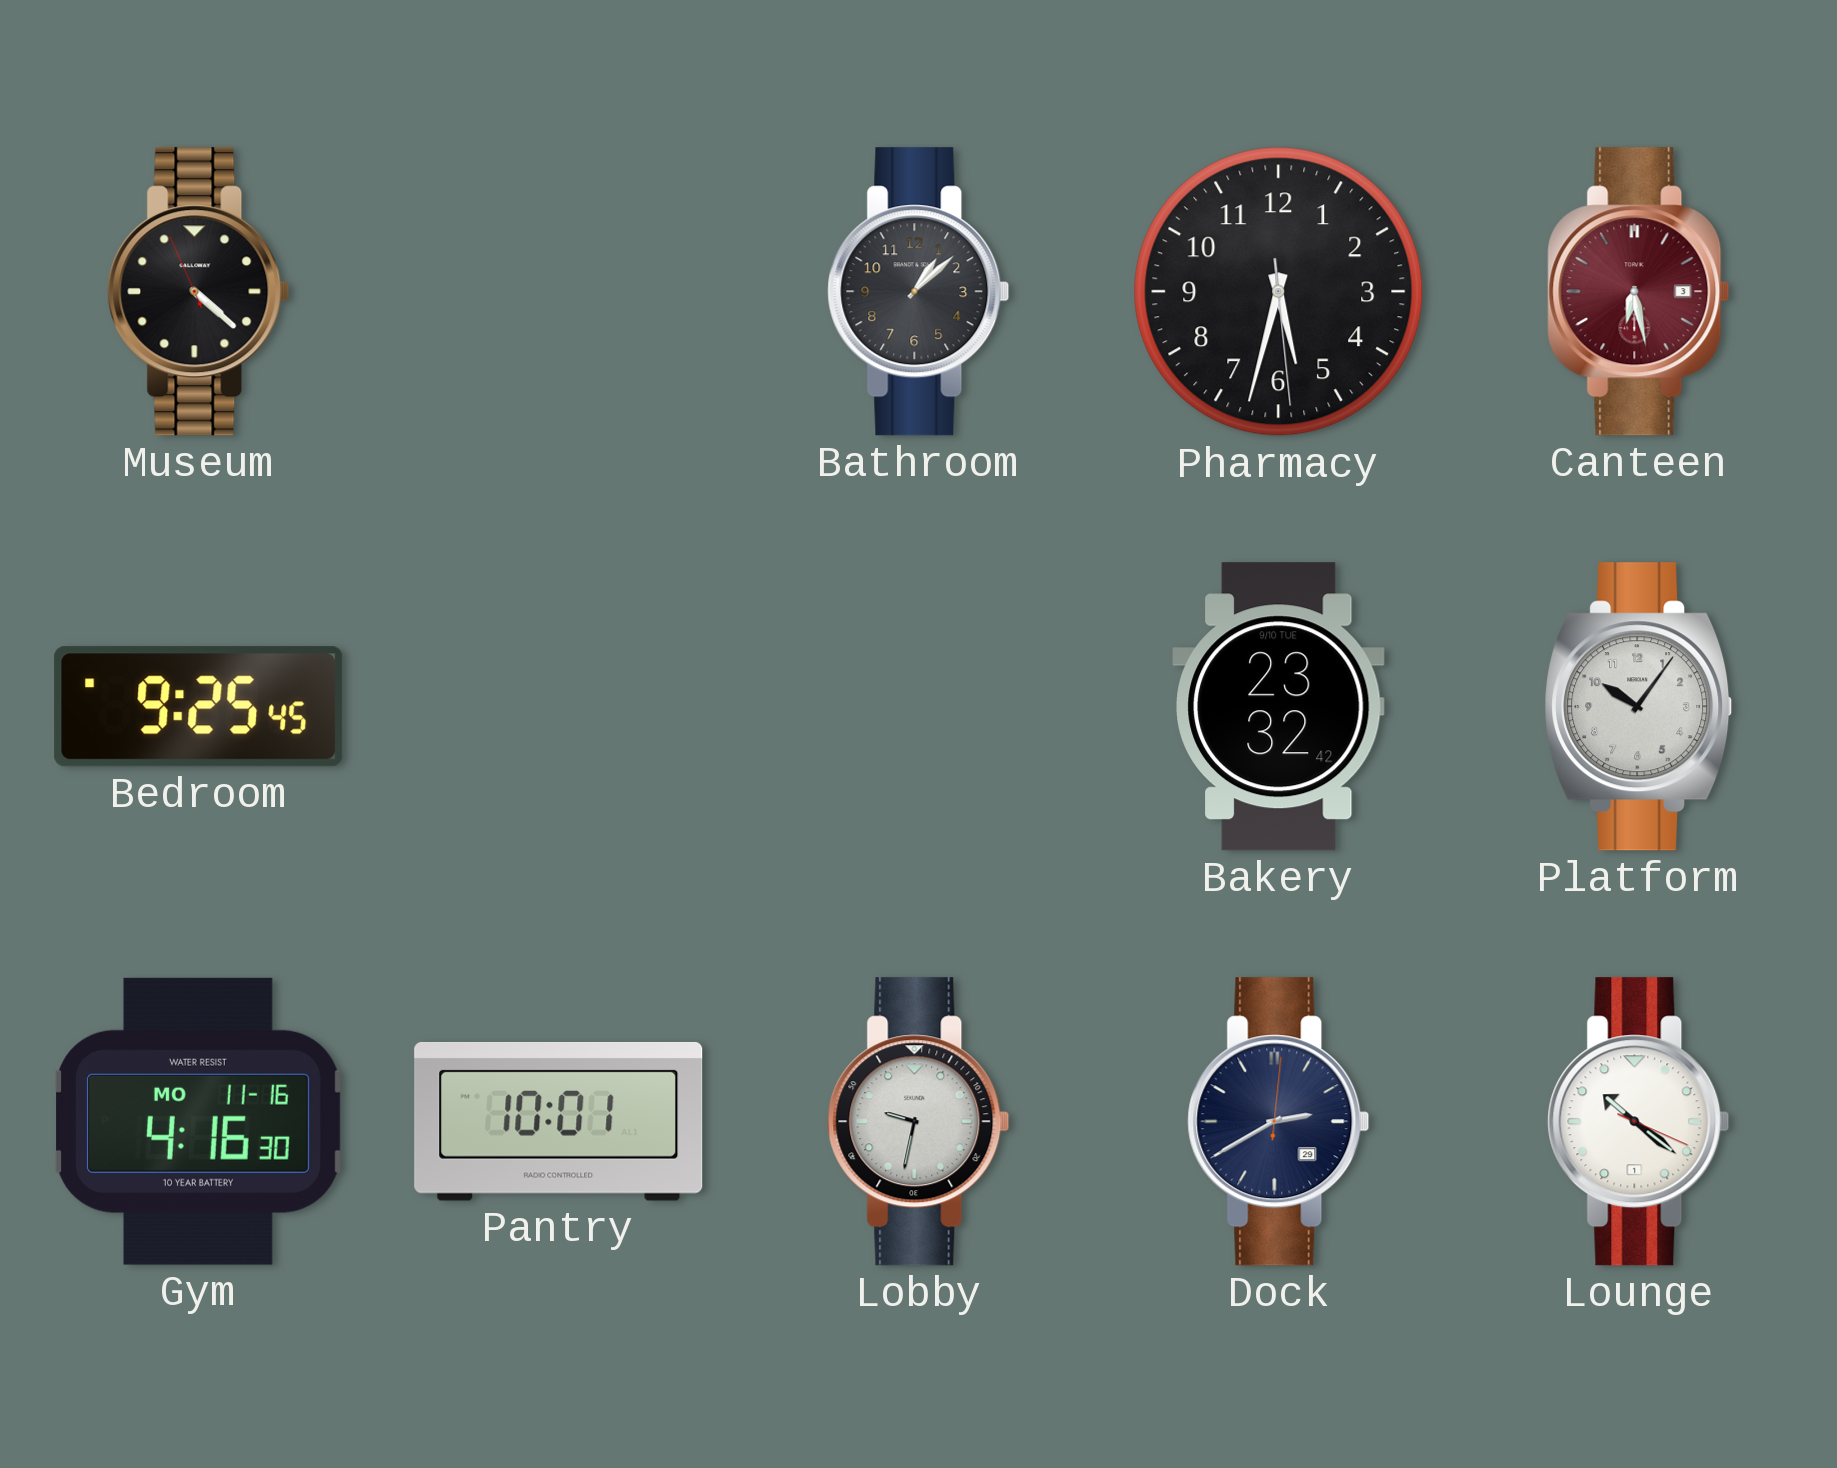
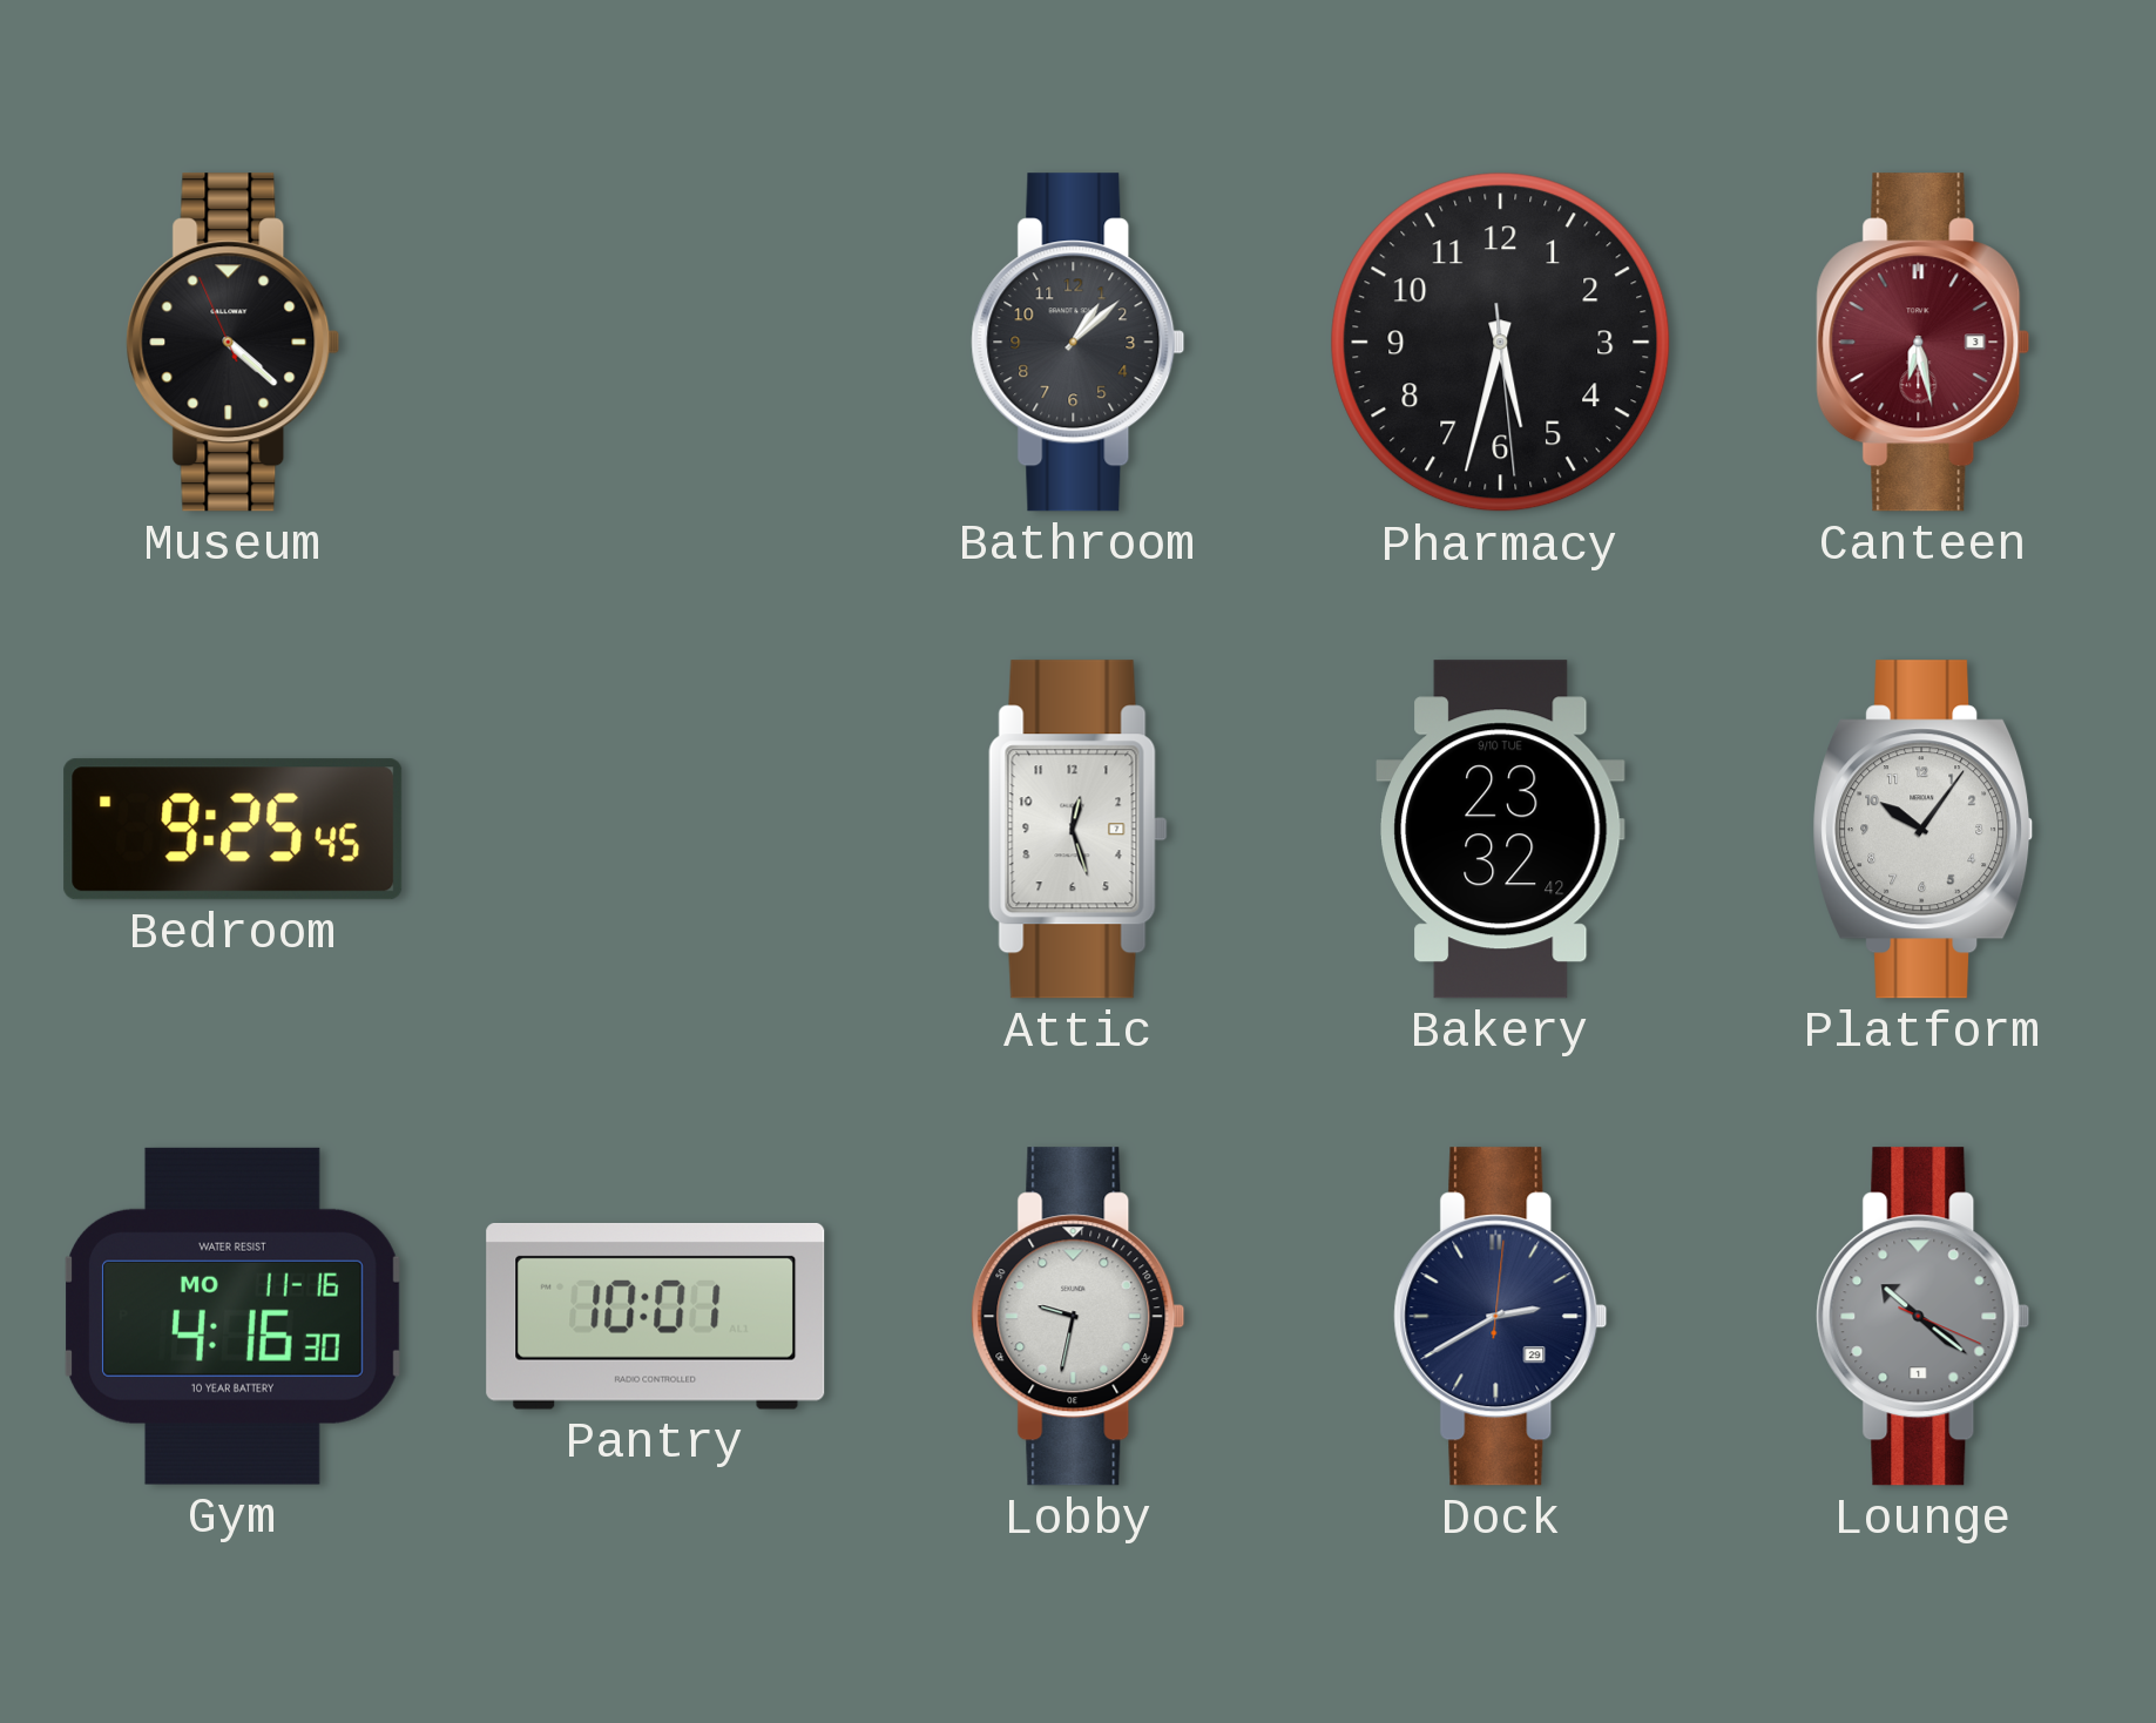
Attic: none -> 12:27
Lounge dial: white -> grey
